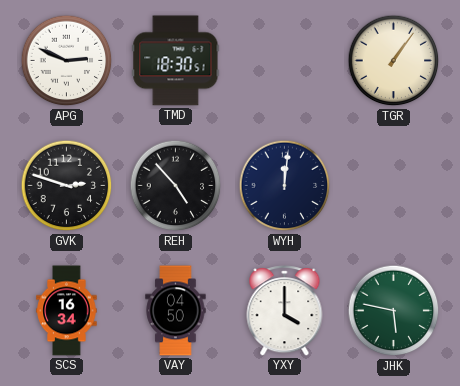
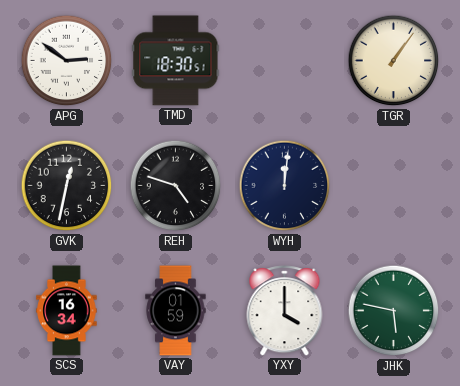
APG: 2:49 -> 2:51
GVK: 2:48 -> 12:32
REH: 4:53 -> 4:48
VAY: 04:50 -> 01:59
